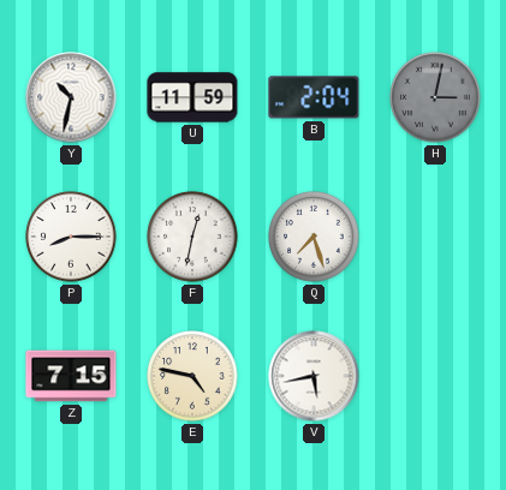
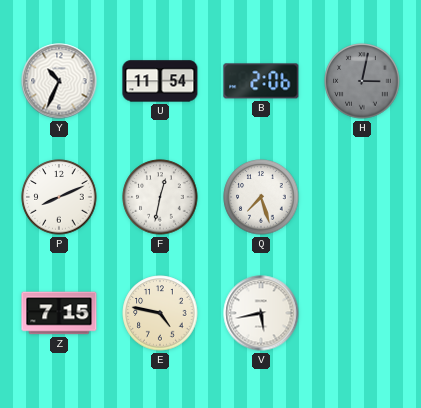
Y: 10:32 -> 10:34
U: 11:59 -> 11:54
B: 2:04 -> 2:06
P: 8:15 -> 8:11
